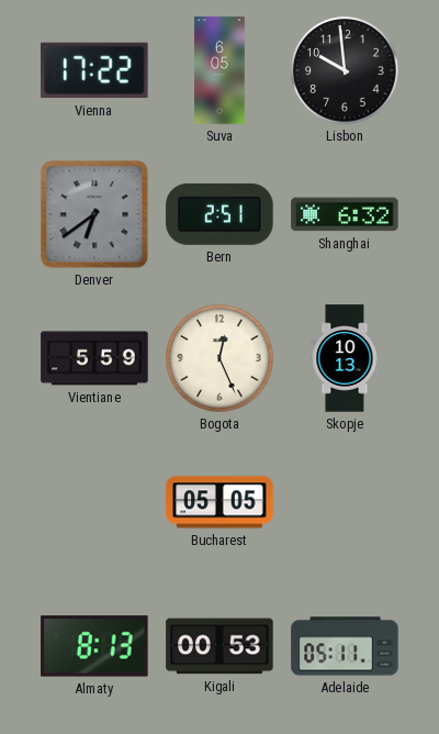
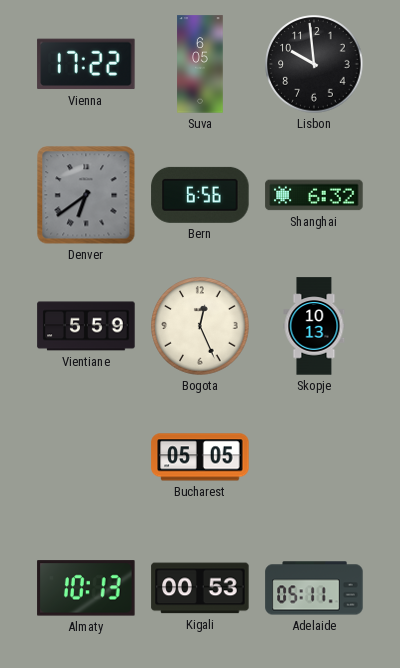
Bern: 2:51 -> 6:56
Almaty: 8:13 -> 10:13
